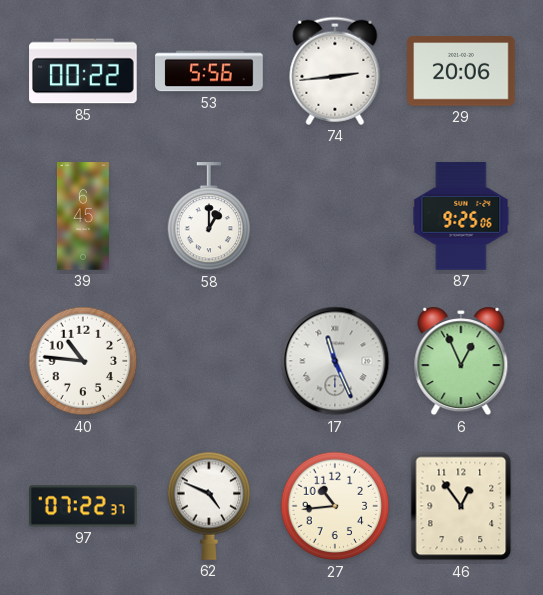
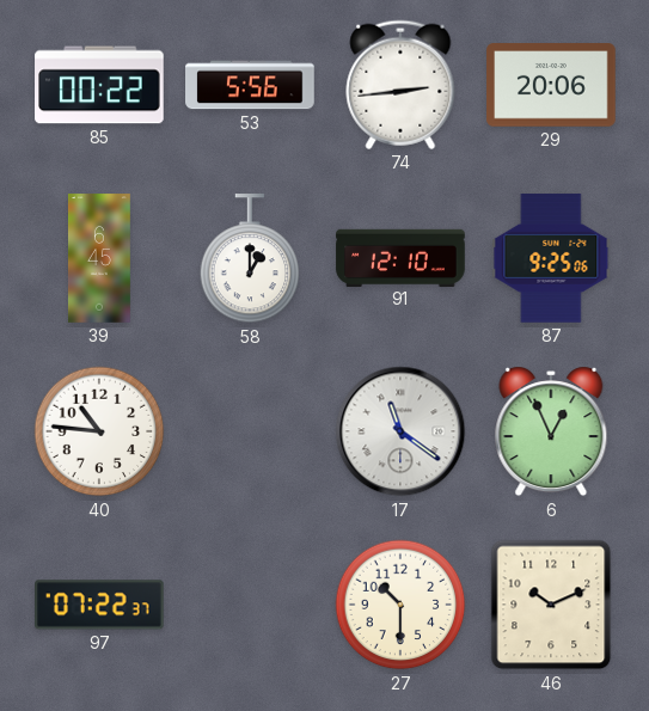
91: none -> 12:10
17: 11:26 -> 11:21
62: 4:49 -> none
27: 10:44 -> 10:30
46: 12:54 -> 10:11
